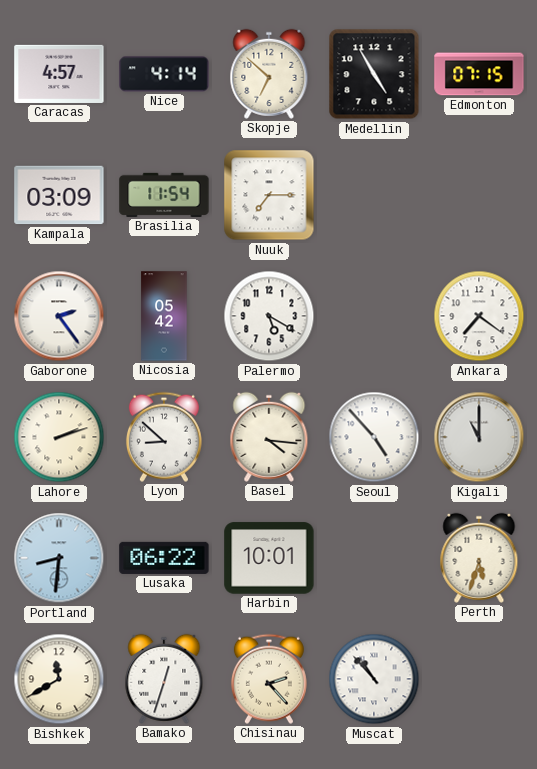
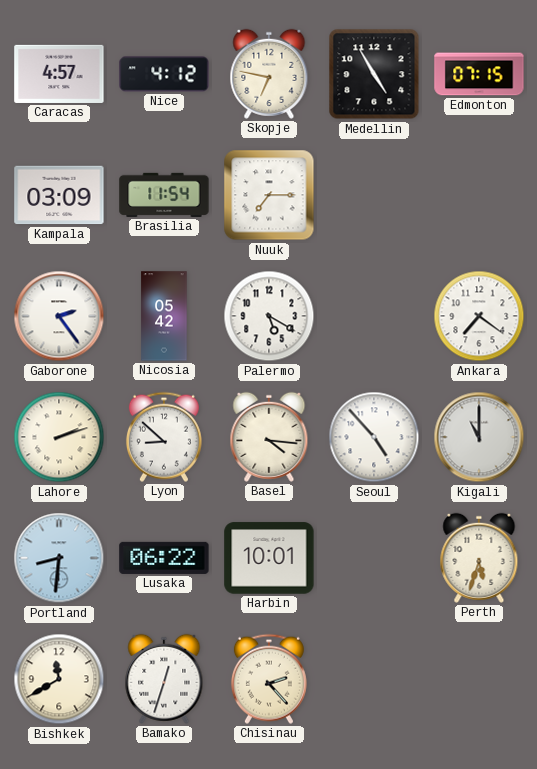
Nice: 4:14 -> 4:12
Skopje: 6:52 -> 6:47
Muscat: 10:53 -> none
